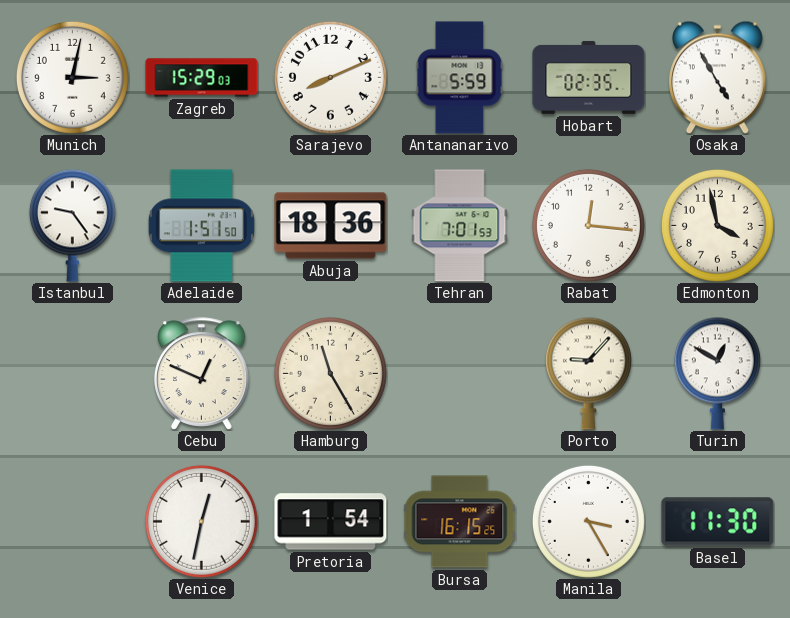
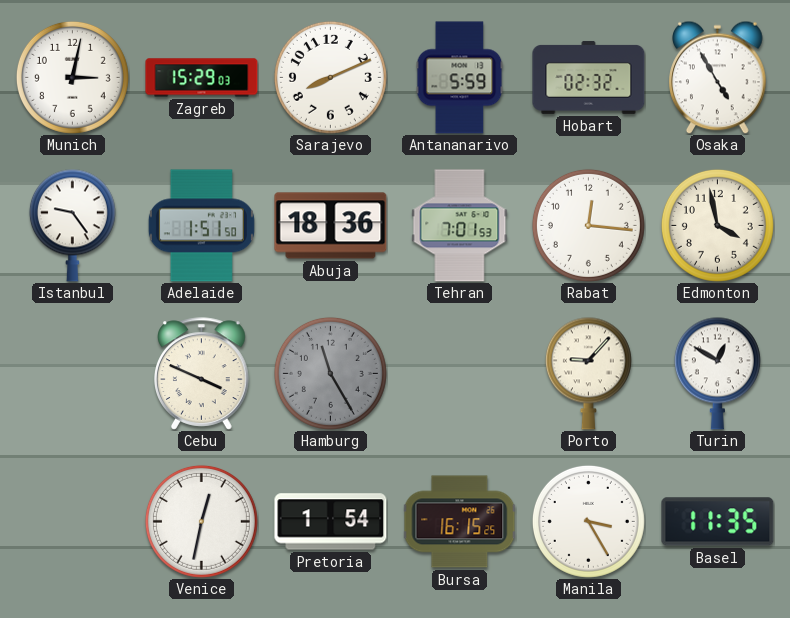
Hobart: 02:35 -> 02:32
Cebu: 12:49 -> 3:49
Hamburg dial: cream -> grey
Basel: 11:30 -> 11:35
